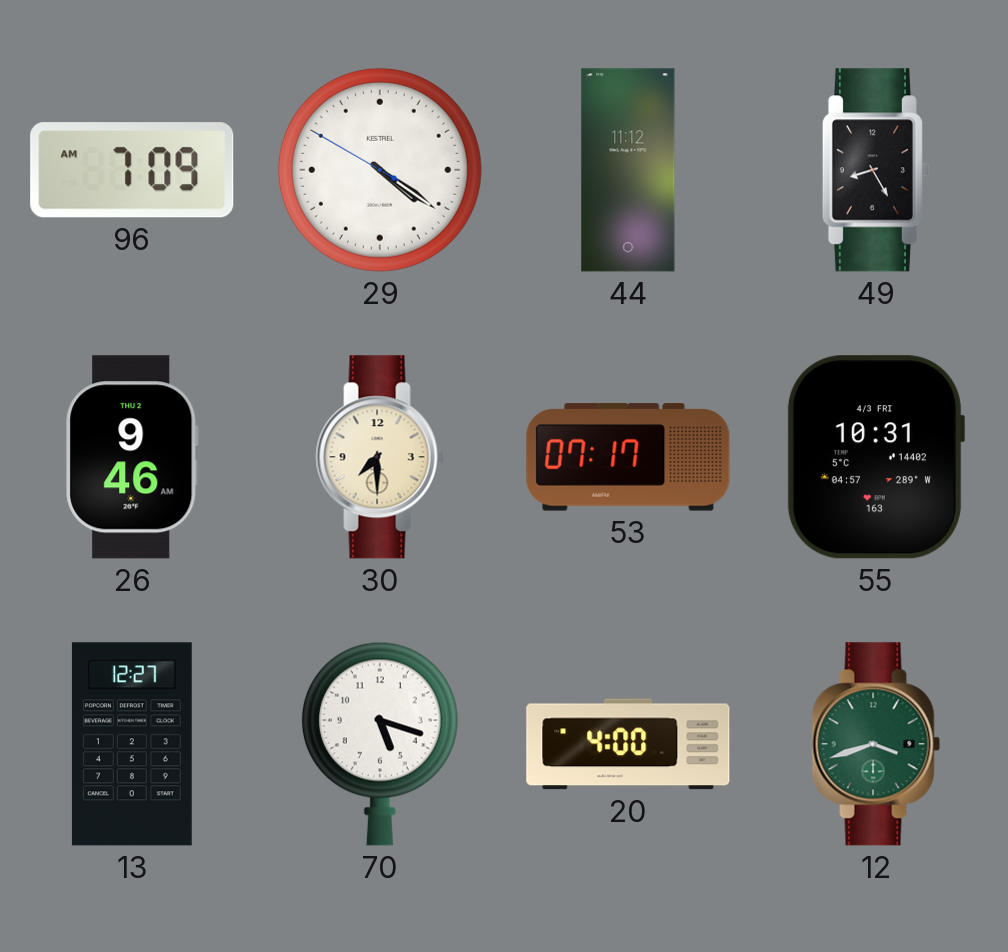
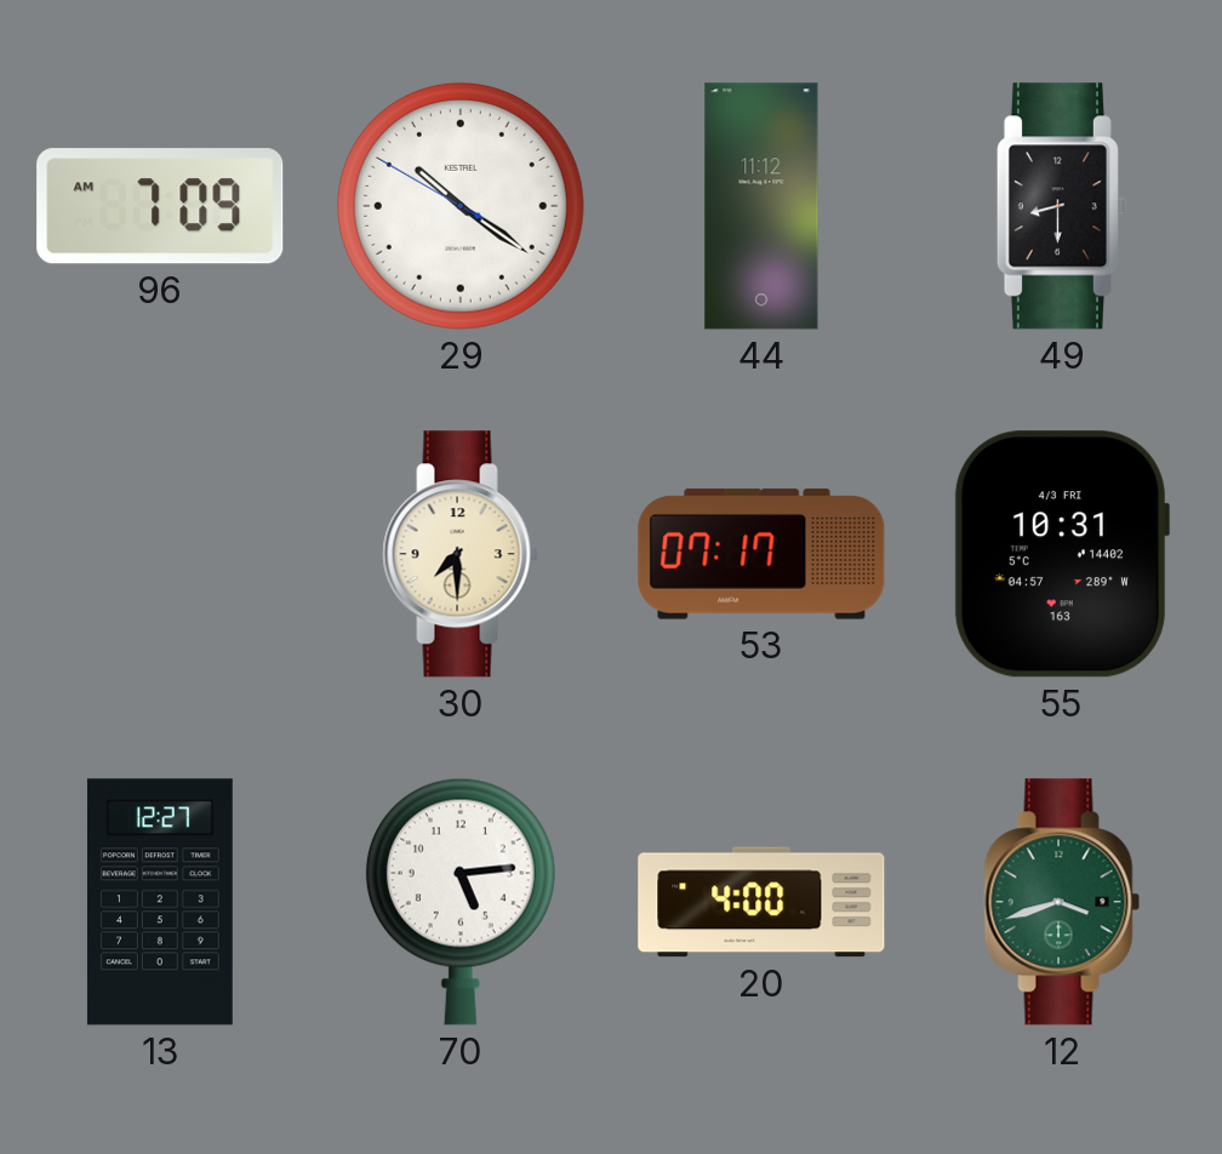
29: 4:20 -> 10:20
49: 8:25 -> 8:30
26: 9:46 -> none
70: 5:18 -> 5:14
